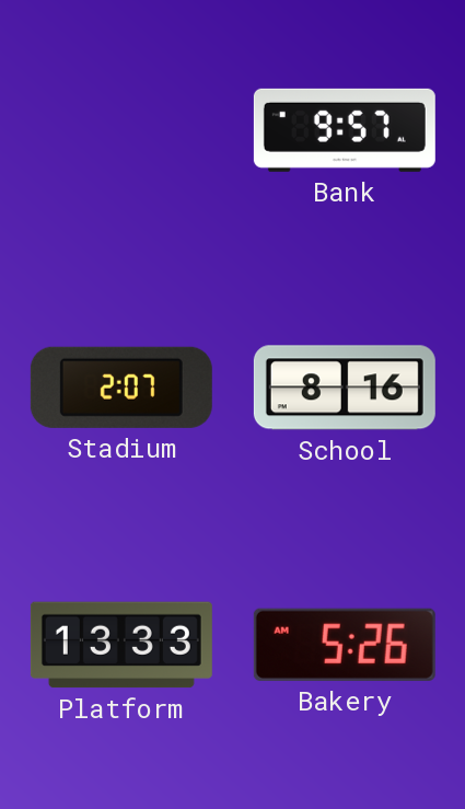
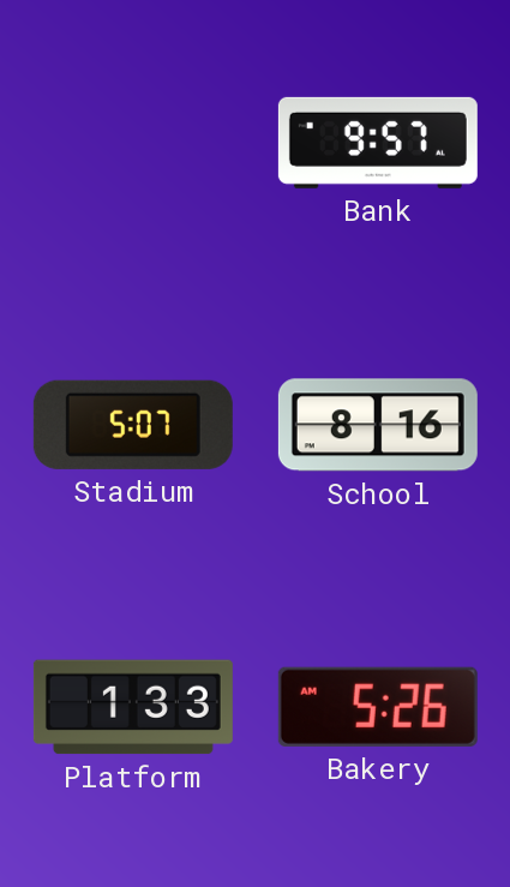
Stadium: 2:07 -> 5:07
Platform: 13:33 -> 1:33
